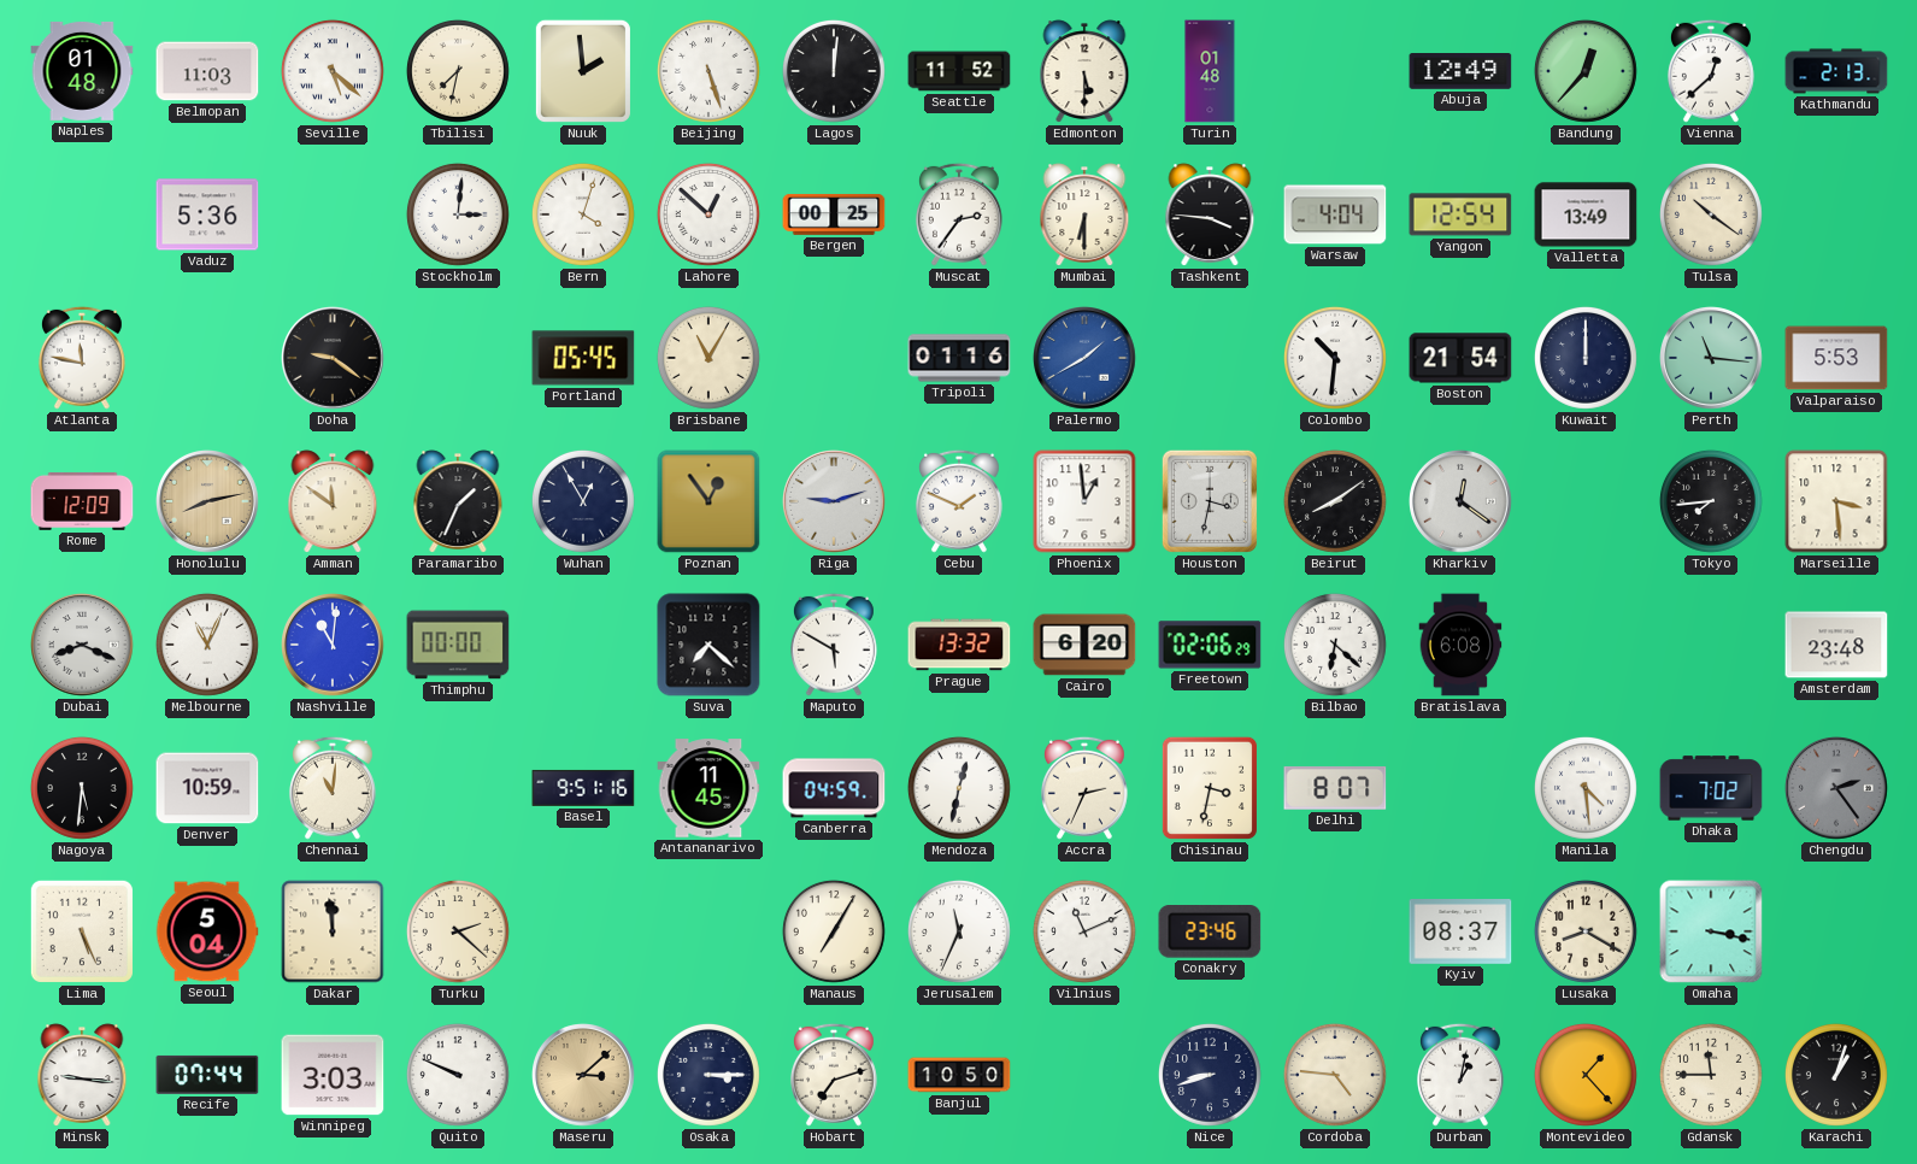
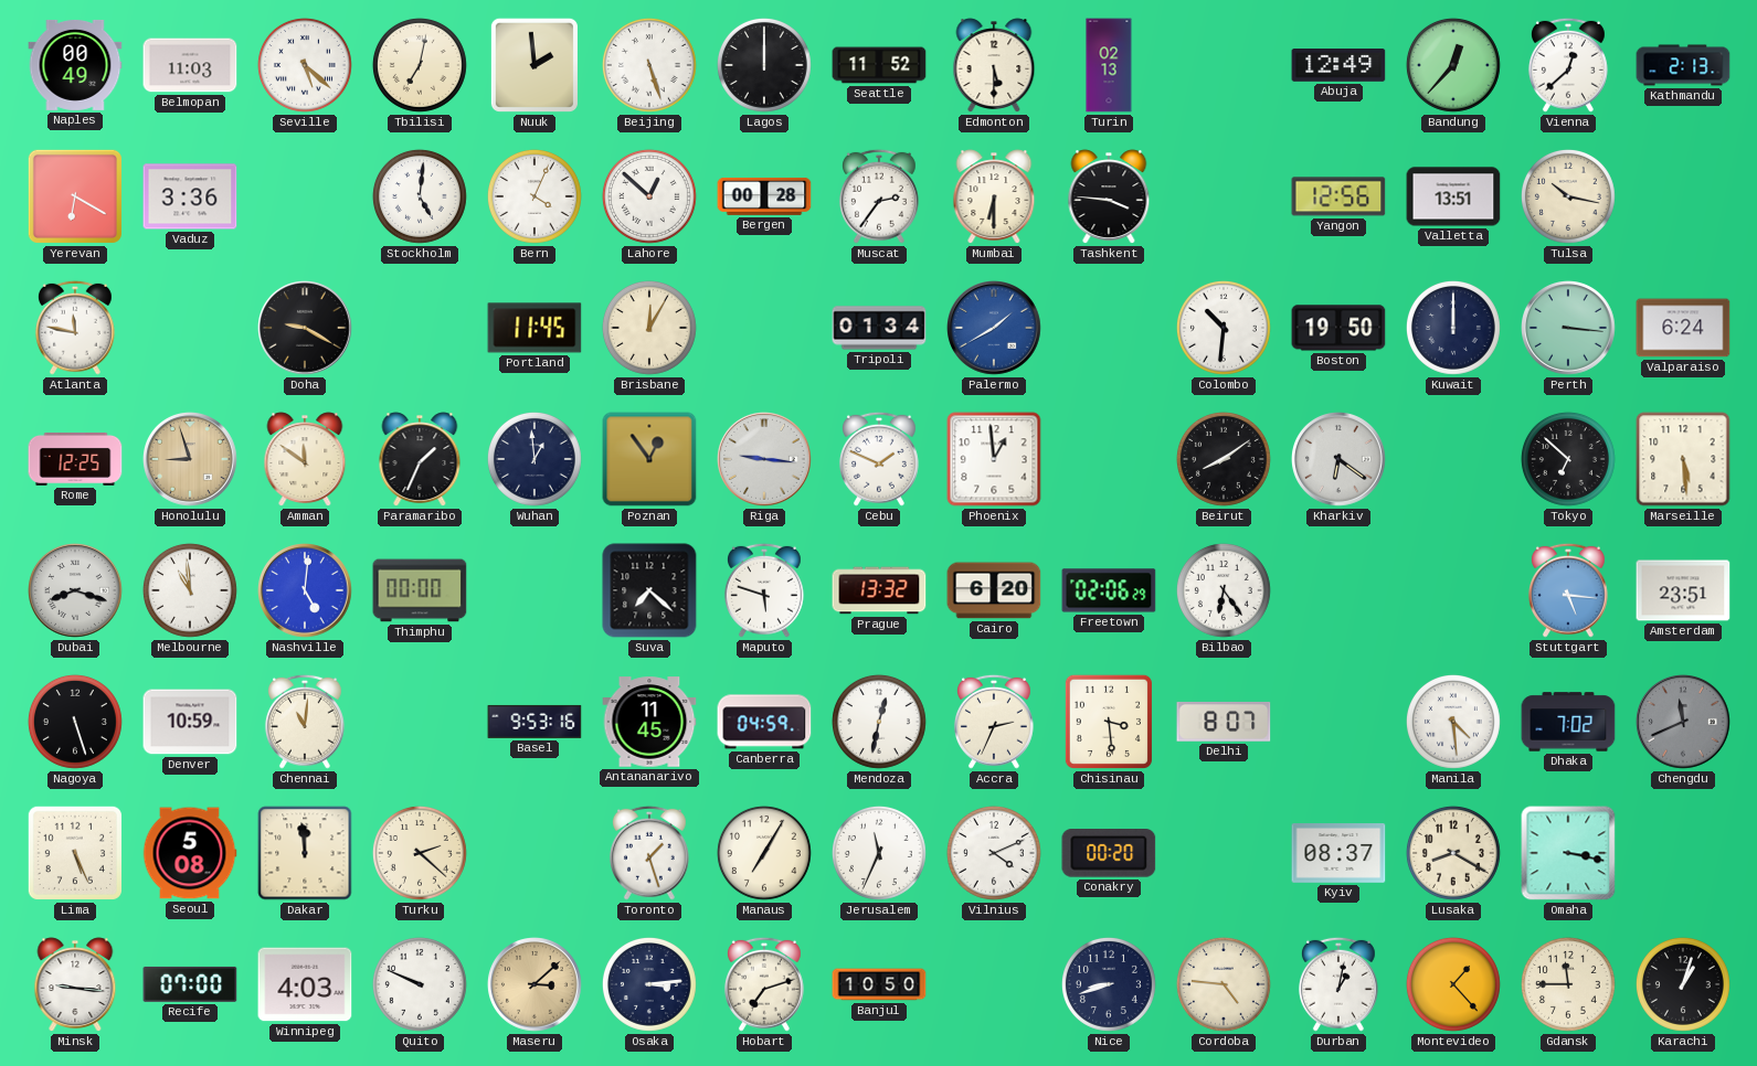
Naples: 01:48 -> 00:49
Tbilisi: 7:32 -> 7:02
Lagos: 12:01 -> 12:00
Turin: 01:48 -> 02:13
Yerevan: none -> 6:20
Vaduz: 5:36 -> 3:36
Stockholm: 3:01 -> 5:01
Bern: 4:03 -> 4:04
Bergen: 00:25 -> 00:28
Warsaw: 4:04 -> none
Yangon: 12:54 -> 12:56
Valletta: 13:49 -> 13:51
Tulsa: 10:21 -> 10:17
Doha: 9:21 -> 9:20
Portland: 05:45 -> 11:45
Brisbane: 11:05 -> 12:05
Tripoli: 01:16 -> 01:34
Boston: 21:54 -> 19:50
Perth: 11:16 -> 3:16
Valparaiso: 5:53 -> 6:24
Rome: 12:09 -> 12:25
Honolulu: 8:13 -> 8:57
Wuhan: 12:55 -> 12:59
Riga: 9:12 -> 9:16
Houston: 3:32 -> none
Kharkiv: 12:21 -> 6:21
Tokyo: 7:44 -> 6:52
Marseille: 3:29 -> 5:29
Dubai: 8:19 -> 8:18
Melbourne: 11:04 -> 10:59
Nashville: 11:01 -> 5:01
Maputo: 5:50 -> 5:48
Bilbao: 6:22 -> 6:24
Bratislava: 6:08 -> none
Stuttgart: none -> 5:16
Amsterdam: 23:48 -> 23:51
Nagoya: 5:31 -> 5:27
Basel: 9:51 -> 9:53
Chisinau: 3:32 -> 3:29
Chengdu: 2:24 -> 11:41
Seoul: 5:04 -> 5:08
Toronto: none -> 1:27
Vilnius: 11:11 -> 4:11
Conakry: 23:46 -> 00:20
Recife: 07:44 -> 07:00
Winnipeg: 3:03 -> 4:03
Osaka: 3:15 -> 3:14
